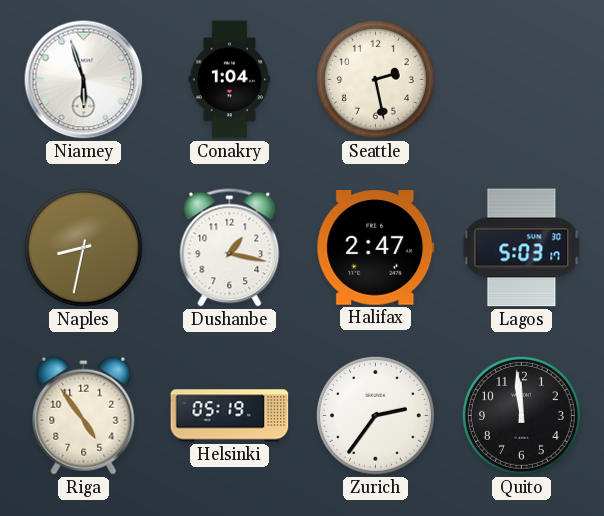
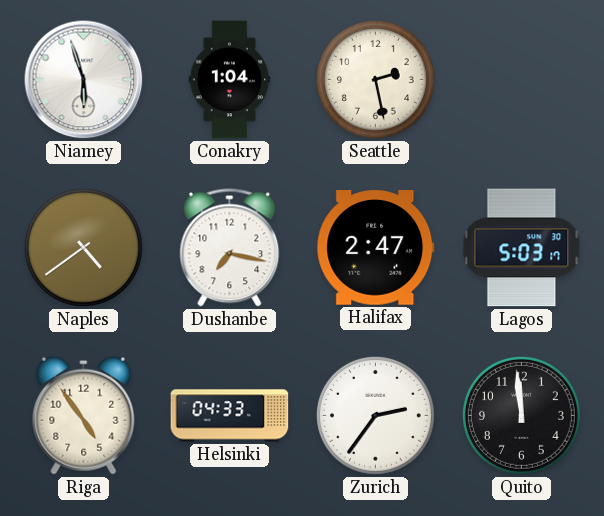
Naples: 8:32 -> 4:39
Dushanbe: 1:17 -> 7:17
Helsinki: 05:19 -> 04:33
